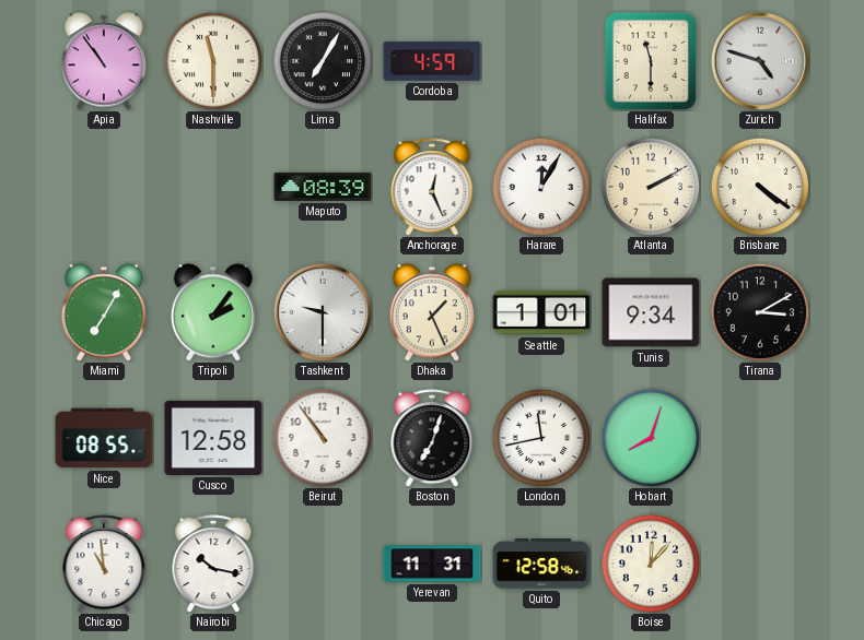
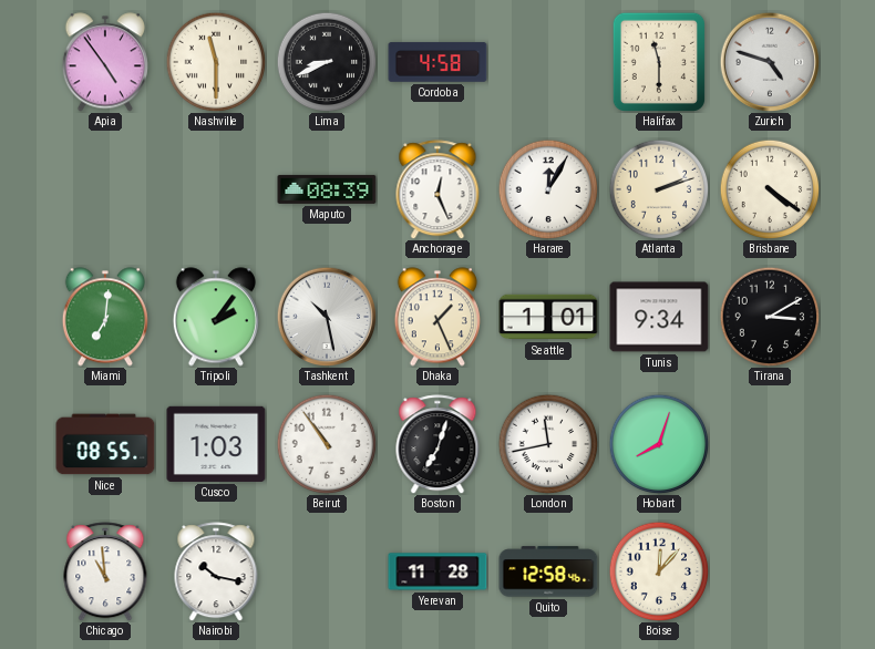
Apia: 10:54 -> 4:54
Lima: 7:05 -> 8:41
Cordoba: 4:59 -> 4:58
Atlanta: 2:10 -> 2:12
Miami: 7:05 -> 7:01
Tashkent: 9:30 -> 10:28
Cusco: 12:58 -> 1:03
Yerevan: 11:31 -> 11:28
